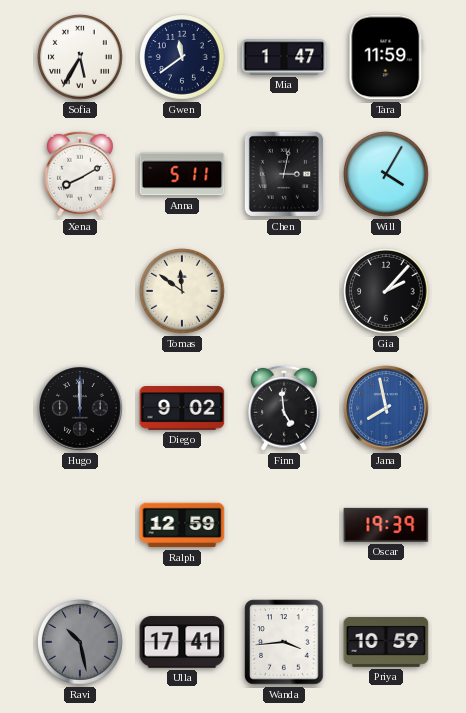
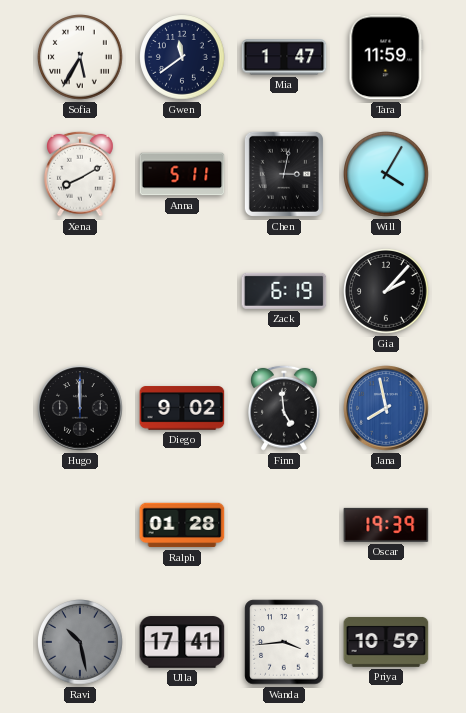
Tomas: 11:51 -> none
Zack: none -> 6:19
Ralph: 12:59 -> 01:28
